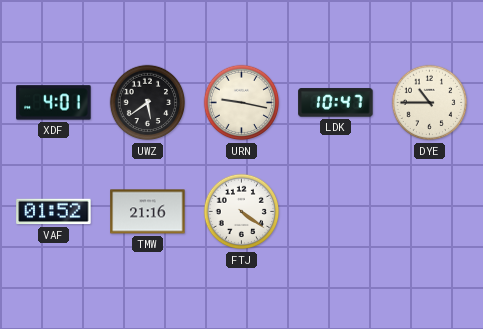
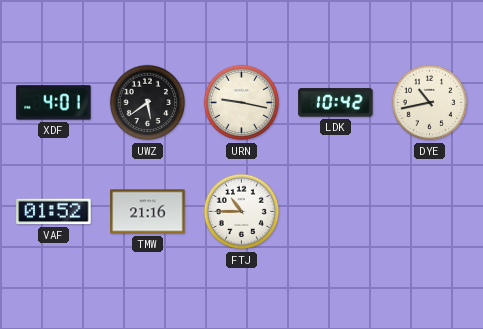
LDK: 10:47 -> 10:42
DYE: 10:45 -> 10:43
FTJ: 4:21 -> 10:45
